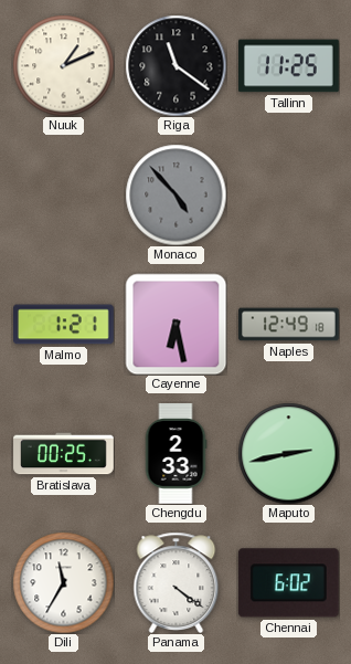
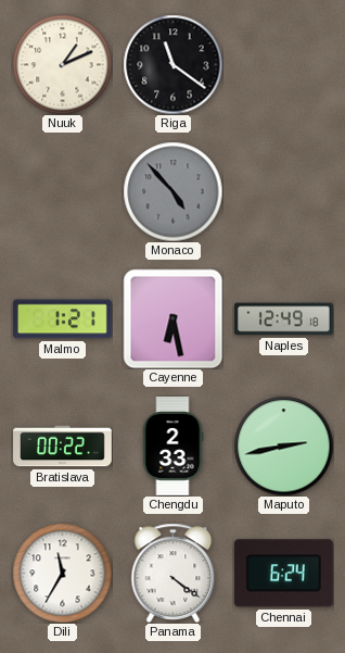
Tallinn: 11:25 -> none
Bratislava: 00:25 -> 00:22
Chennai: 6:02 -> 6:24
